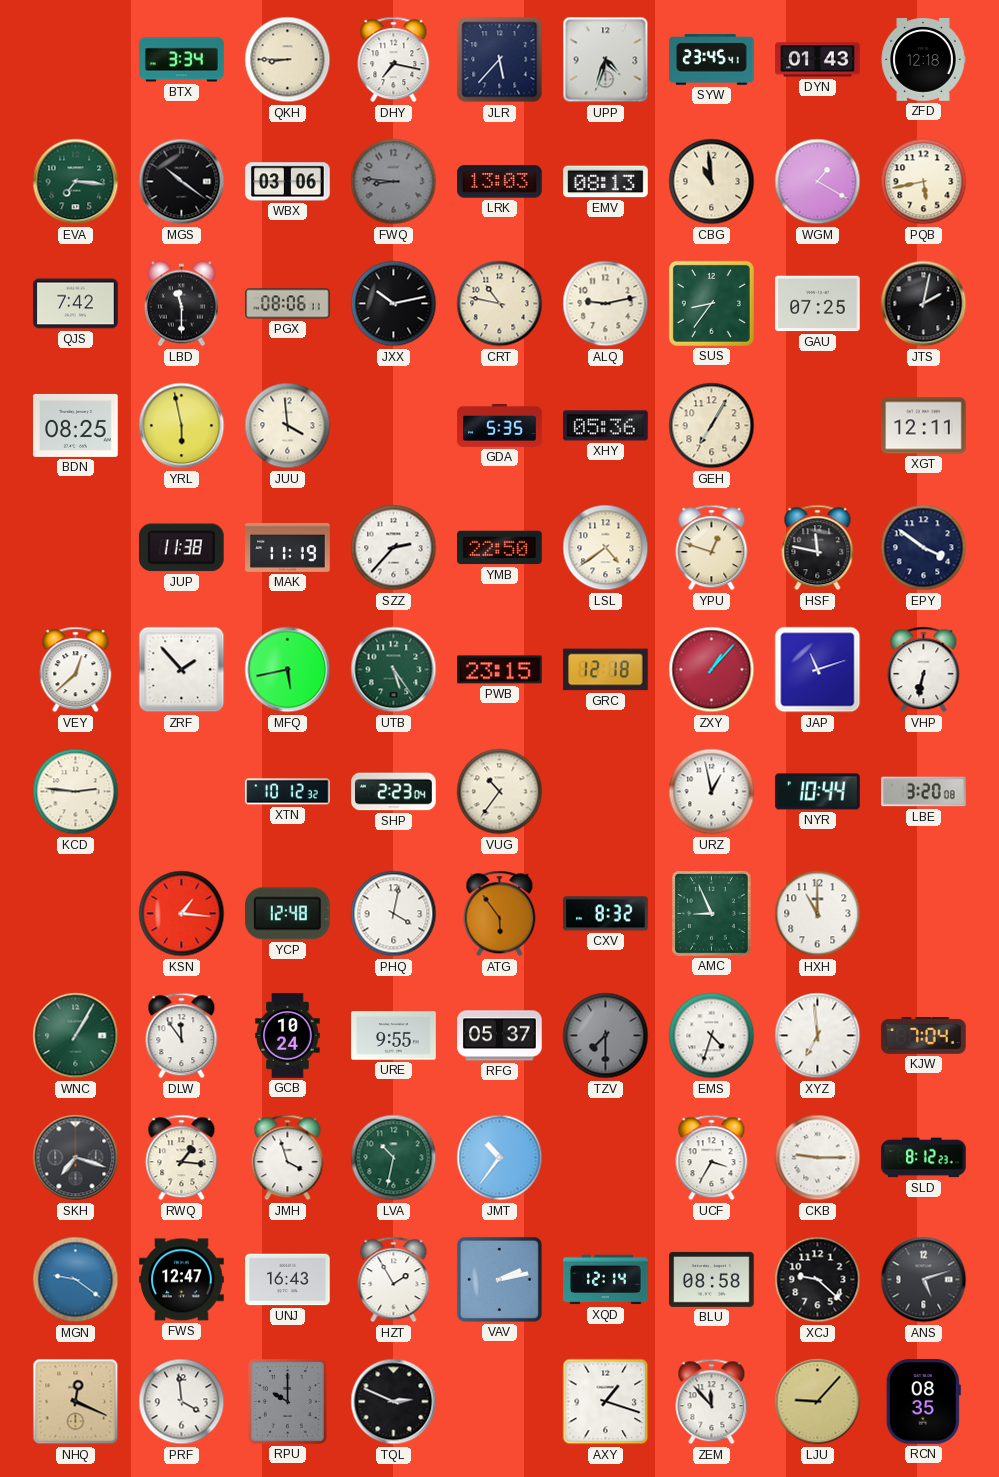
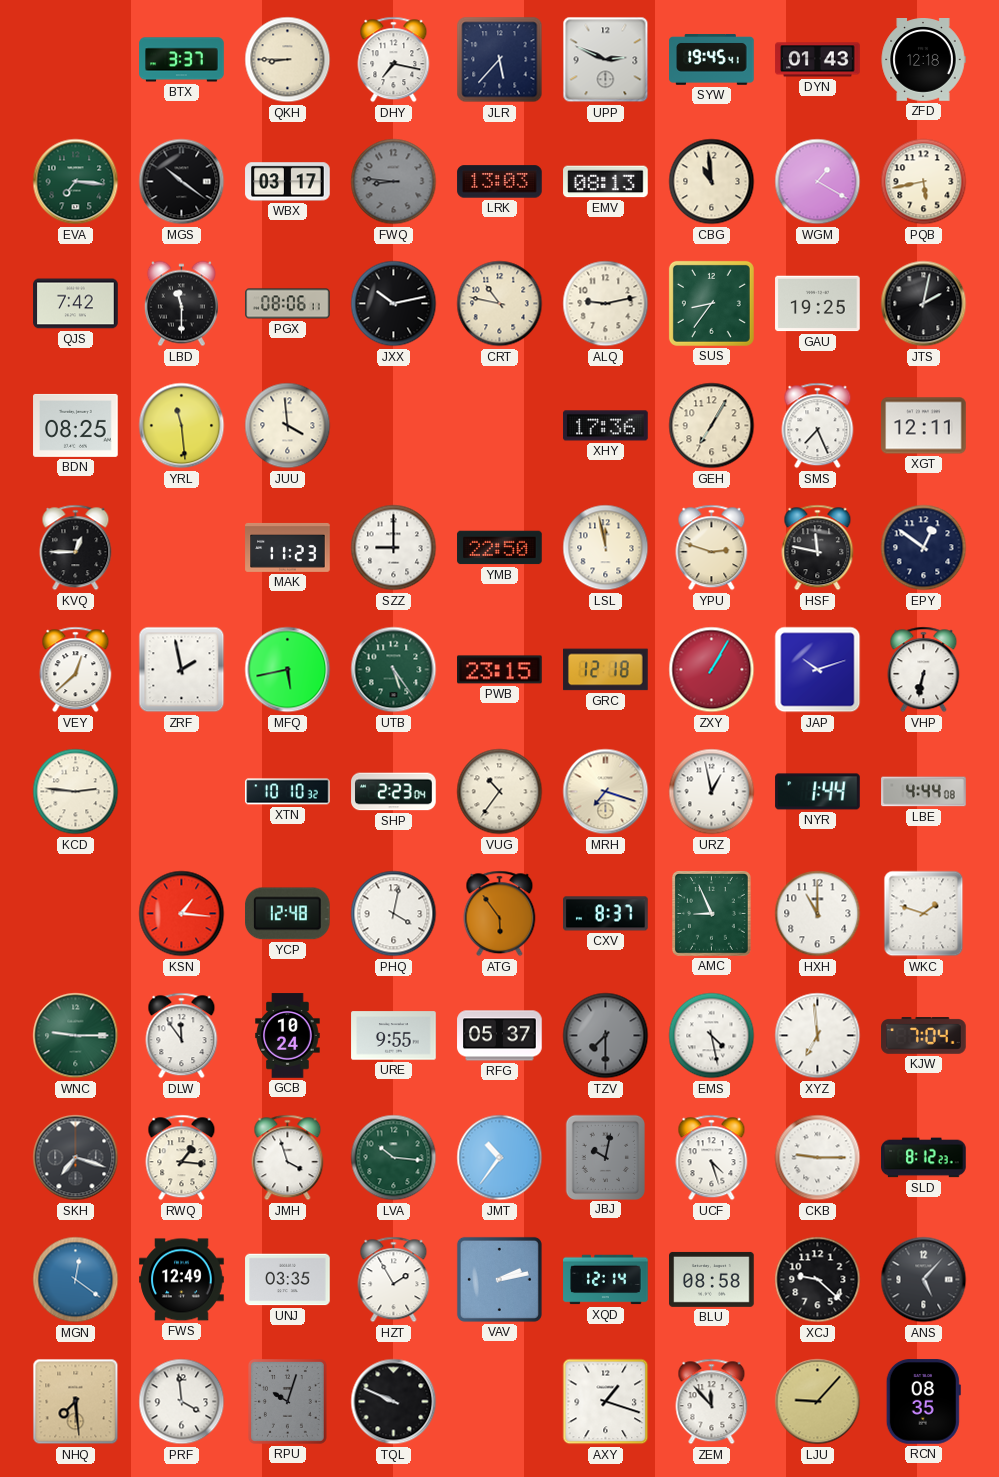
BTX: 3:34 -> 3:37
UPP: 4:33 -> 2:49
SYW: 23:45 -> 19:45
WBX: 03:06 -> 03:17
GAU: 07:25 -> 19:25
YRL: 5:58 -> 11:29
GDA: 5:35 -> none
XHY: 05:36 -> 17:36
SMS: none -> 7:26
KVQ: none -> 12:45
JUP: 11:38 -> none
MAK: 11:19 -> 11:23
SZZ: 2:37 -> 9:00
LSL: 4:39 -> 11:58
YPU: 12:48 -> 2:48
EPY: 3:51 -> 12:51
ZRF: 1:53 -> 1:58
ZXY: 1:07 -> 1:05
JAP: 11:12 -> 10:12
XTN: 10:12 -> 10:10
MRH: none -> 7:18
NYR: 10:44 -> 1:44
LBE: 3:20 -> 4:44
CXV: 8:32 -> 8:37
WKC: none -> 1:48
WNC: 1:05 -> 9:15
EMS: 4:33 -> 4:28
LVA: 10:32 -> 10:16
JBJ: none -> 10:02
UCF: 3:35 -> 4:27
MGN: 9:21 -> 12:21
FWS: 12:47 -> 12:49
UNJ: 16:43 -> 03:35
ANS: 5:12 -> 5:07
NHQ: 12:19 -> 7:29
RPU: 10:00 -> 10:03
TQL: 2:49 -> 9:49
